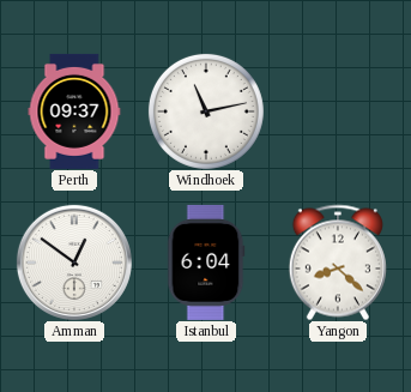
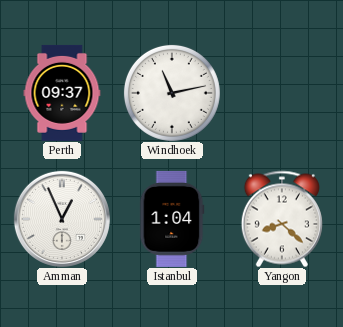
Amman: 12:51 -> 12:56
Istanbul: 6:04 -> 1:04
